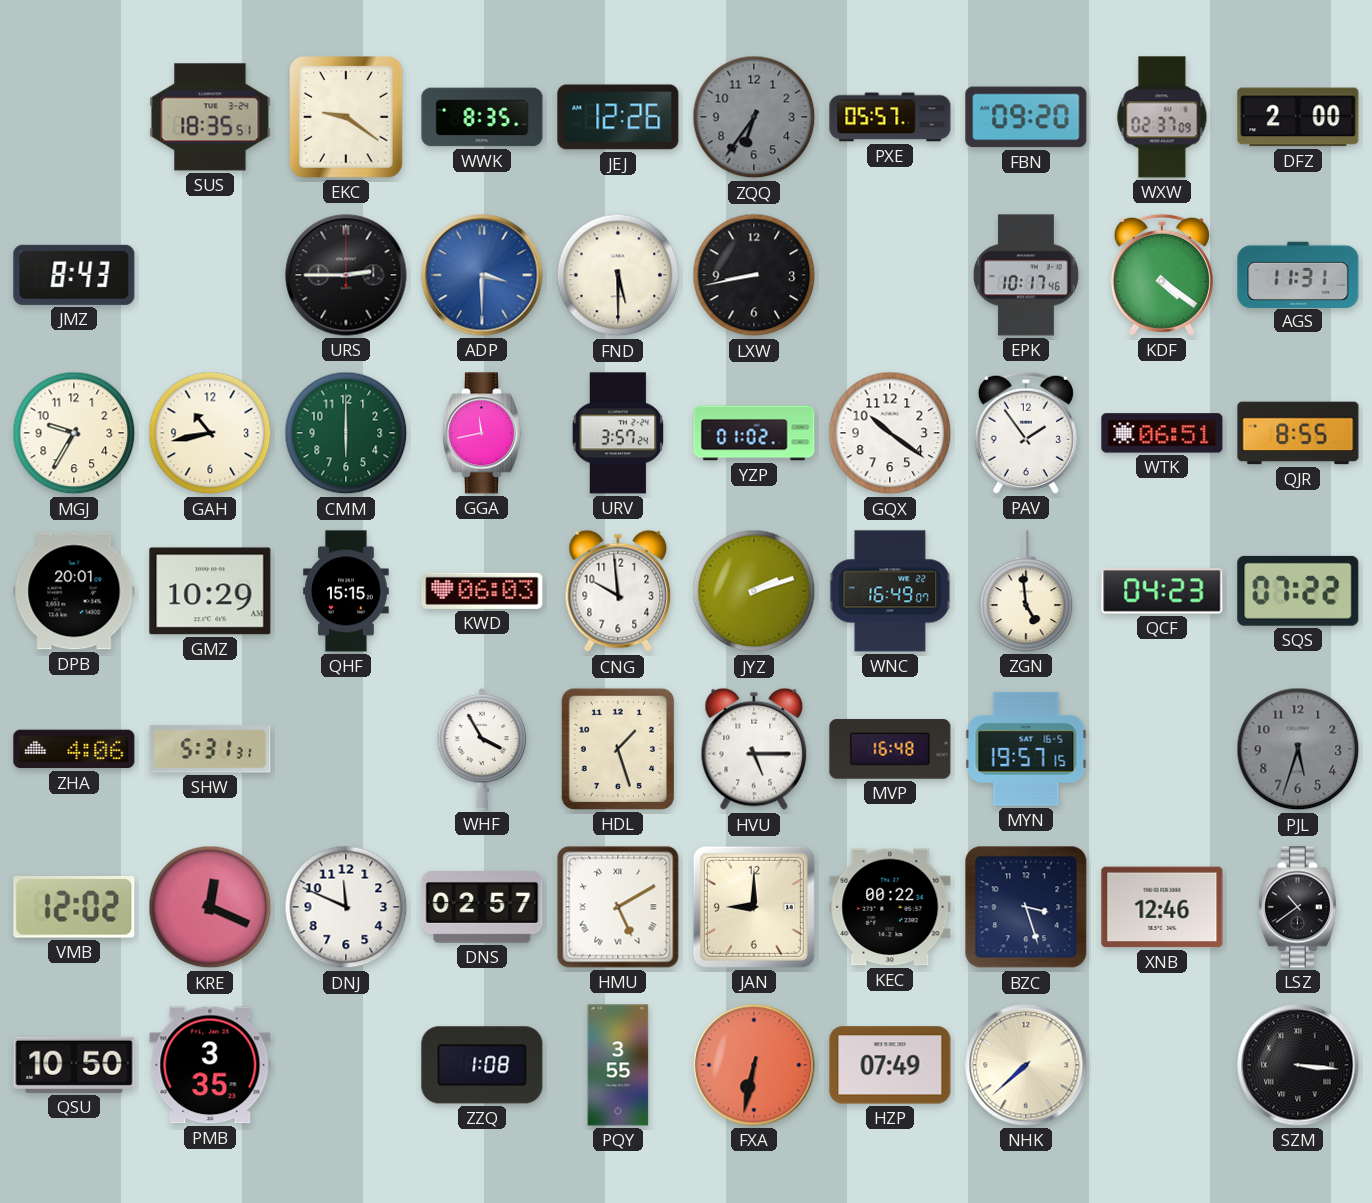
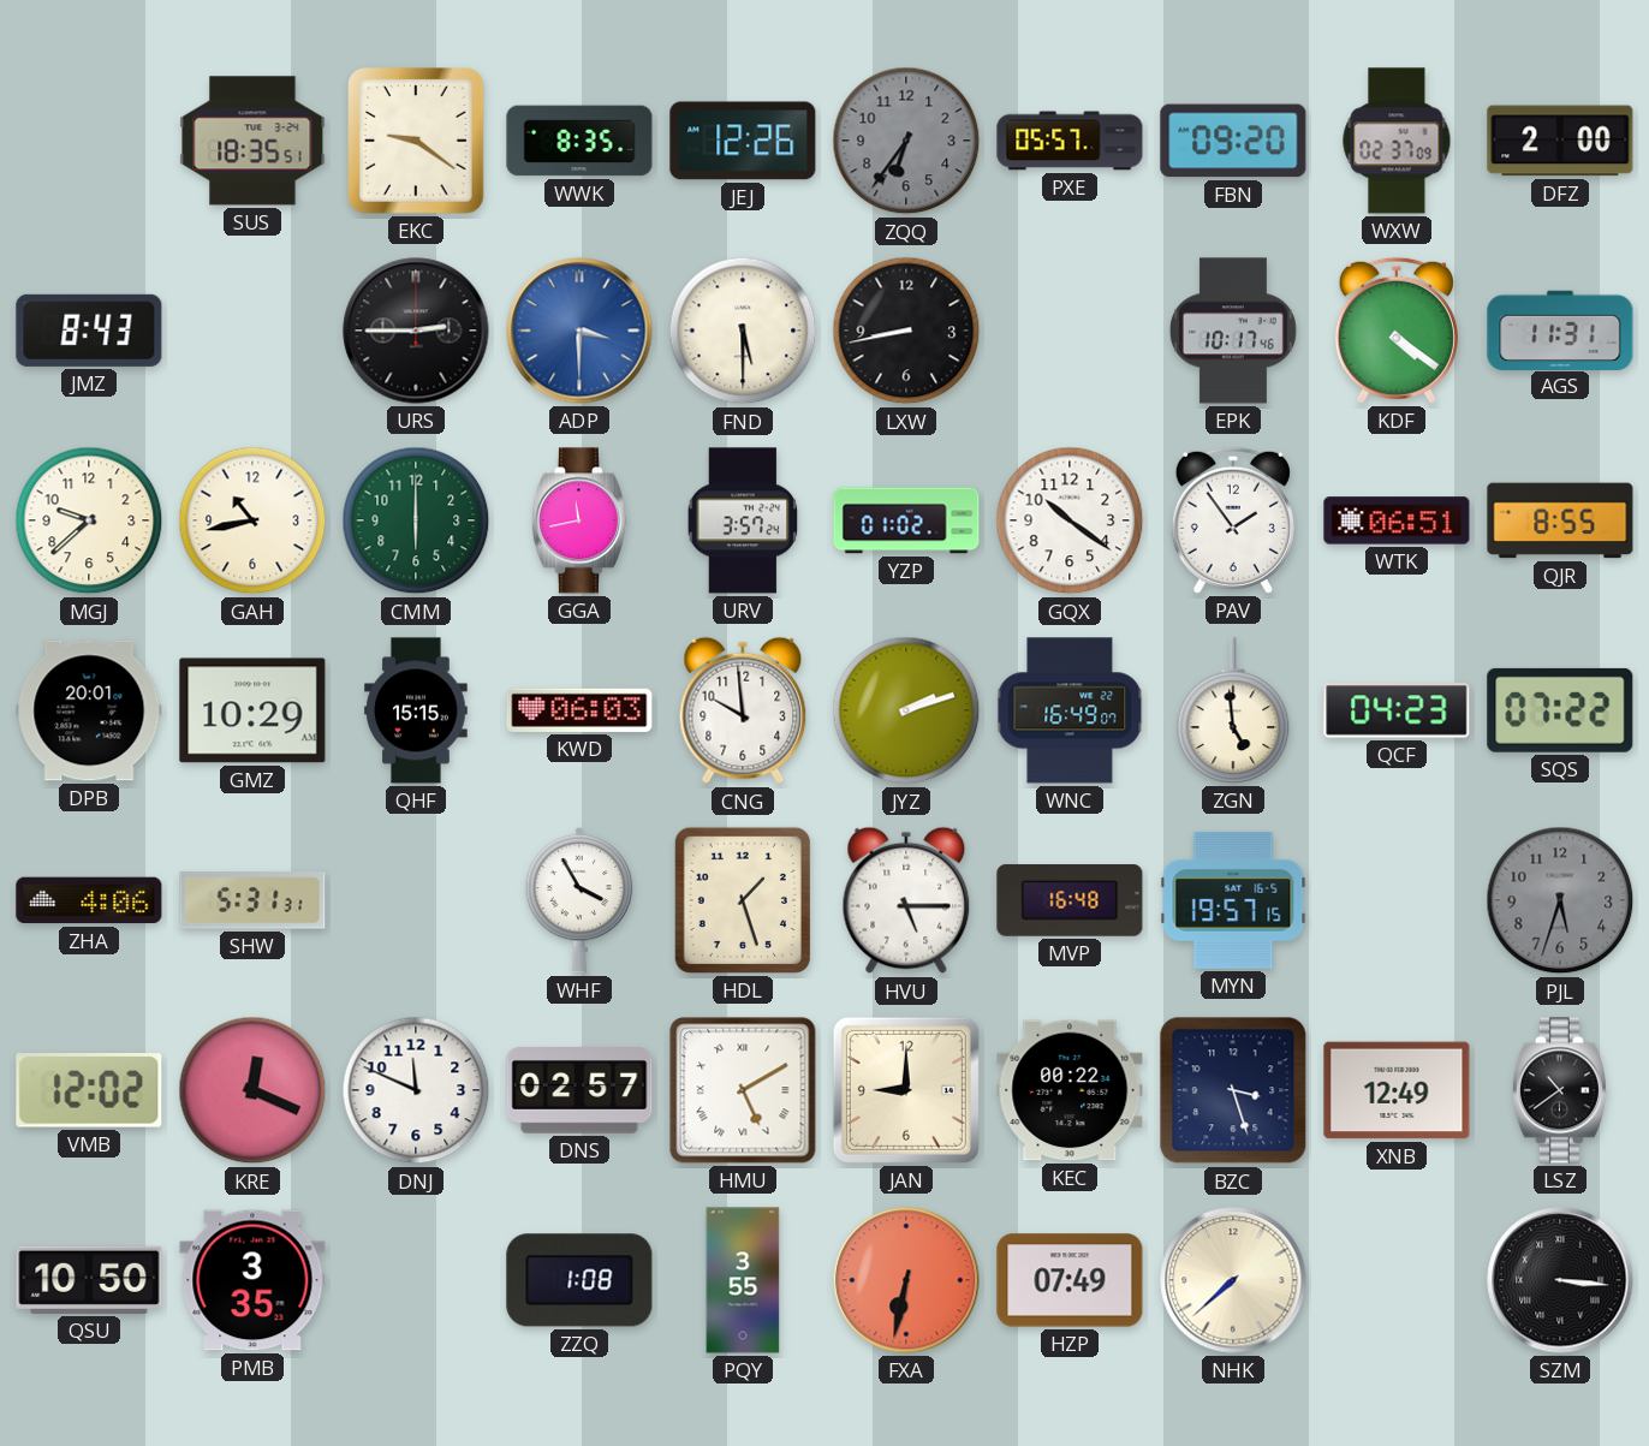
MGJ: 9:35 -> 9:38
XNB: 12:46 -> 12:49
